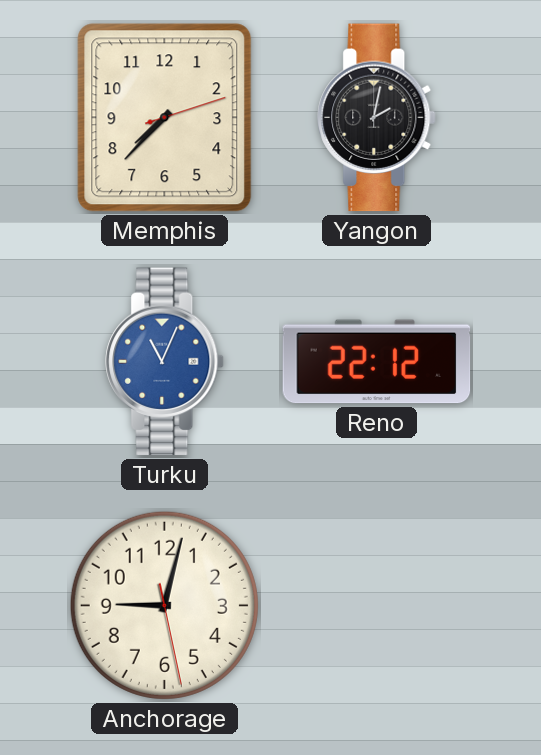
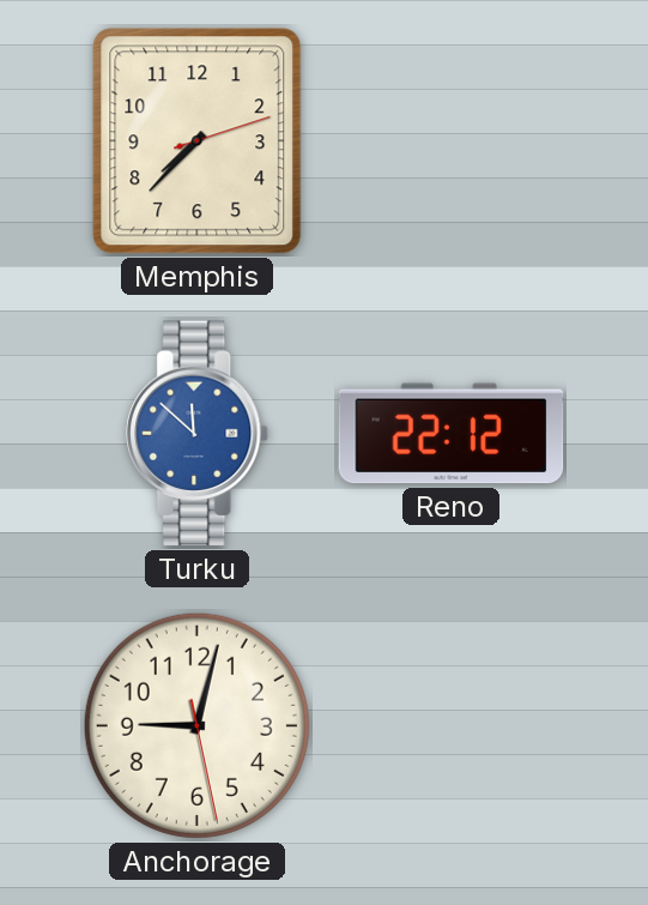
Yangon: 2:02 -> none
Turku: 11:04 -> 11:52
